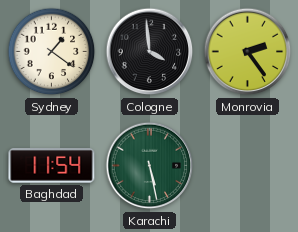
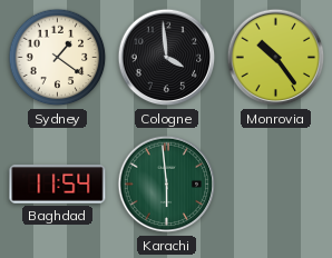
Monrovia: 2:24 -> 10:24
Karachi: 5:28 -> 5:59
